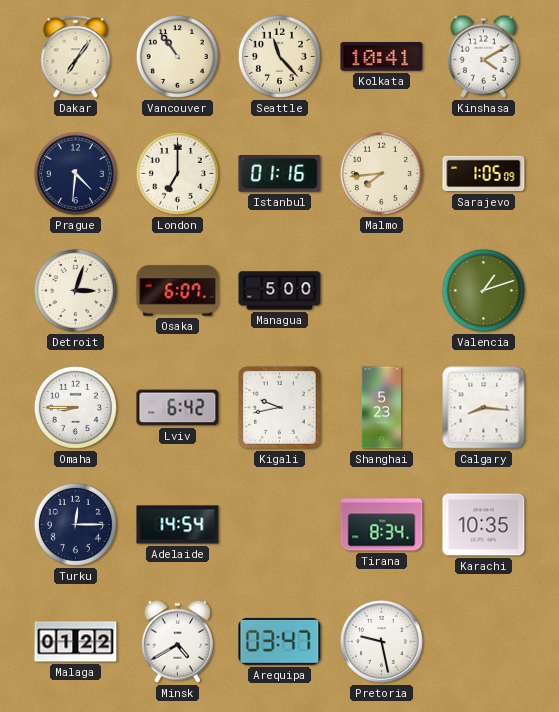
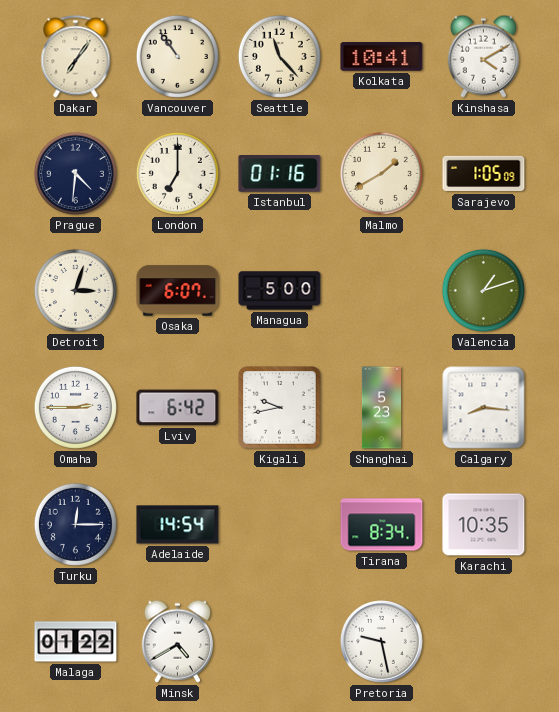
Malmo: 7:44 -> 1:40
Omaha: 8:45 -> 2:45
Arequipa: 03:47 -> none
